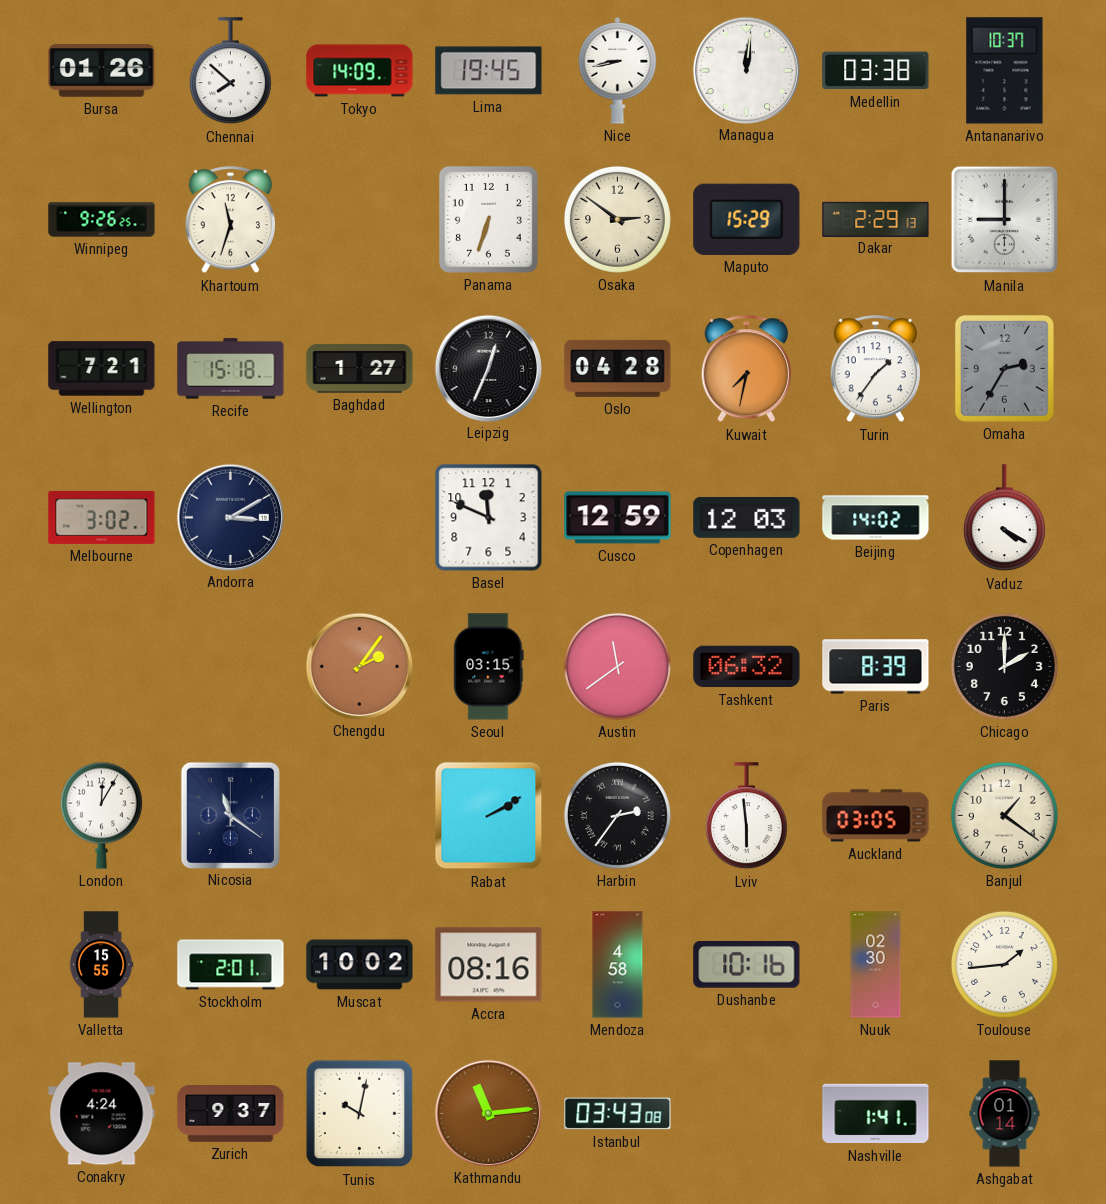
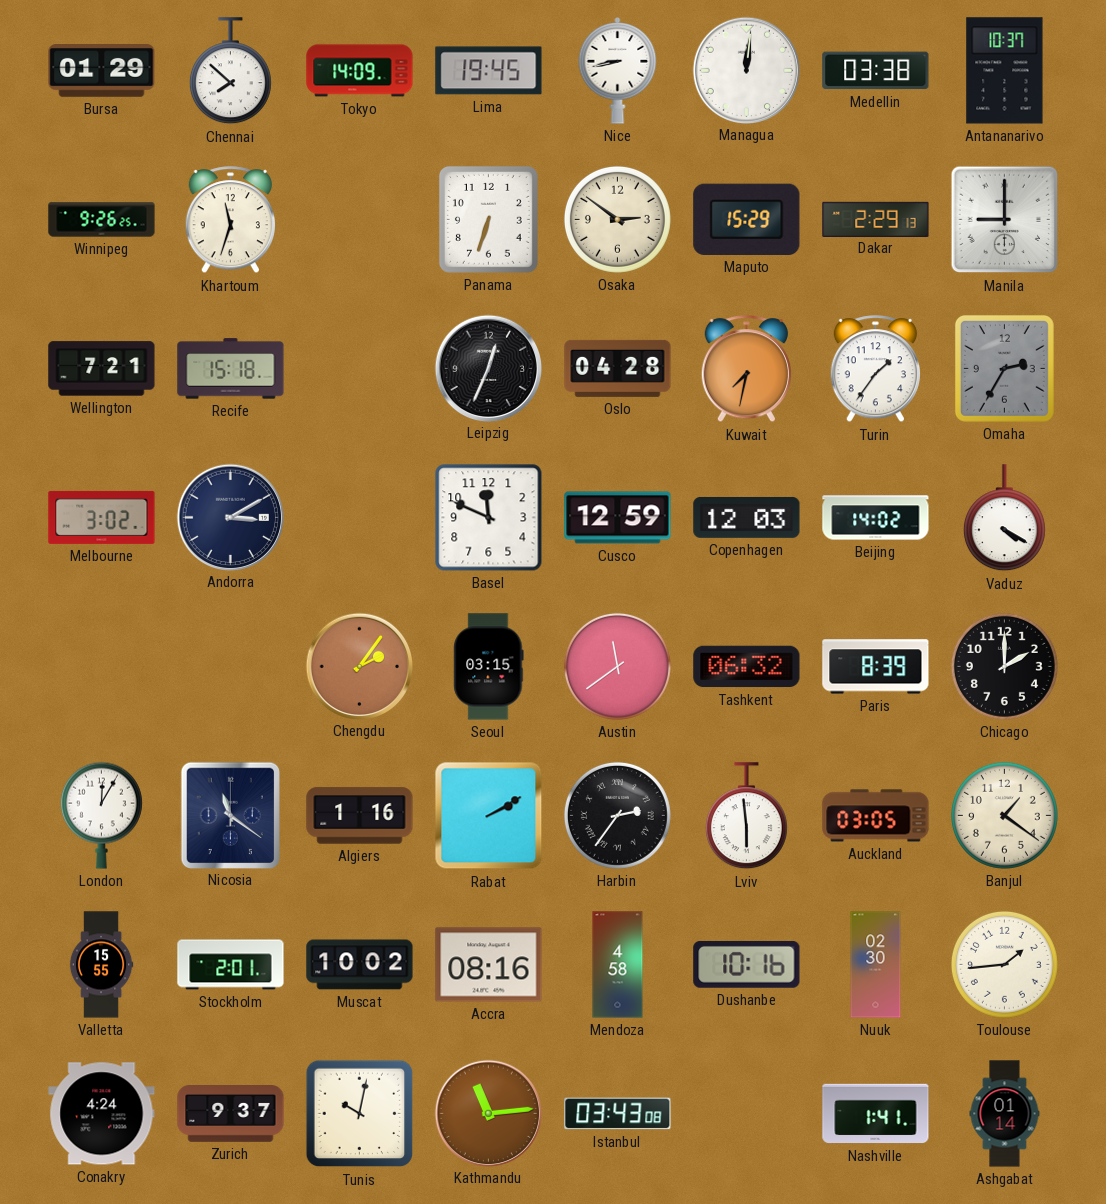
Bursa: 01:26 -> 01:29
Baghdad: 1:27 -> none
Algiers: none -> 1:16
